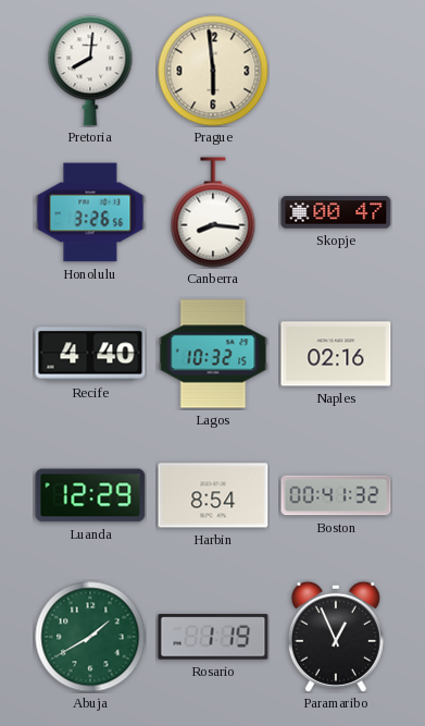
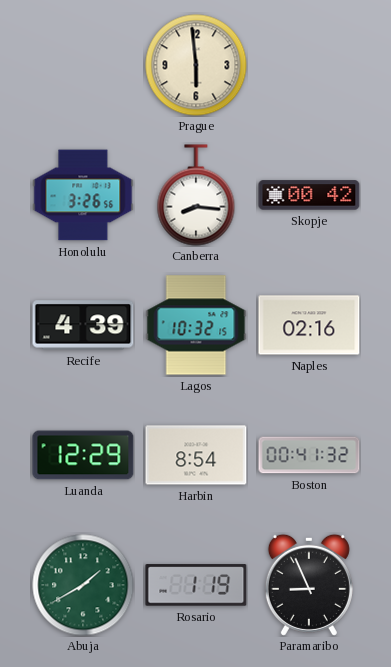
Pretoria: 8:01 -> none
Skopje: 00:47 -> 00:42
Recife: 4:40 -> 4:39
Paramaribo: 12:56 -> 8:56
